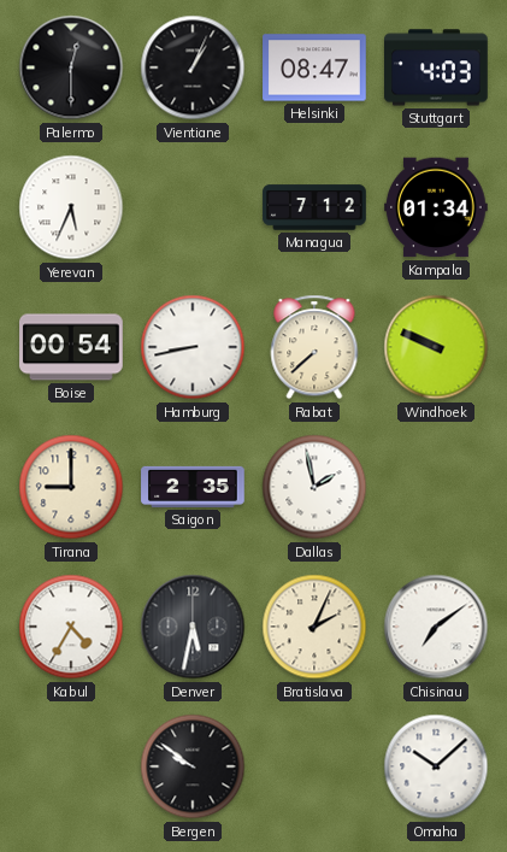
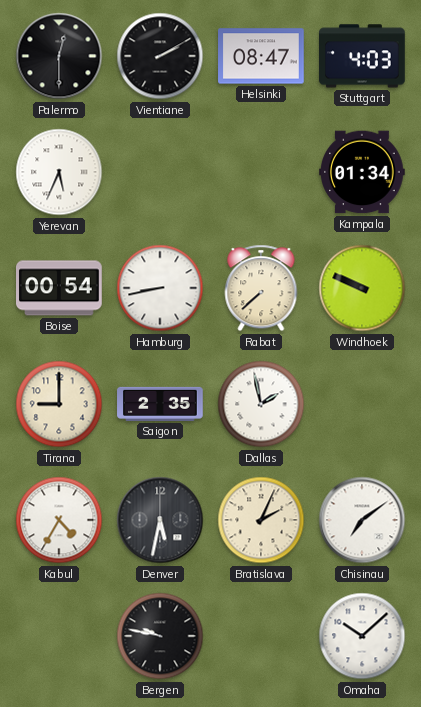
Vientiane: 1:04 -> 2:10
Managua: 7:12 -> none
Bergen: 9:51 -> 9:47
